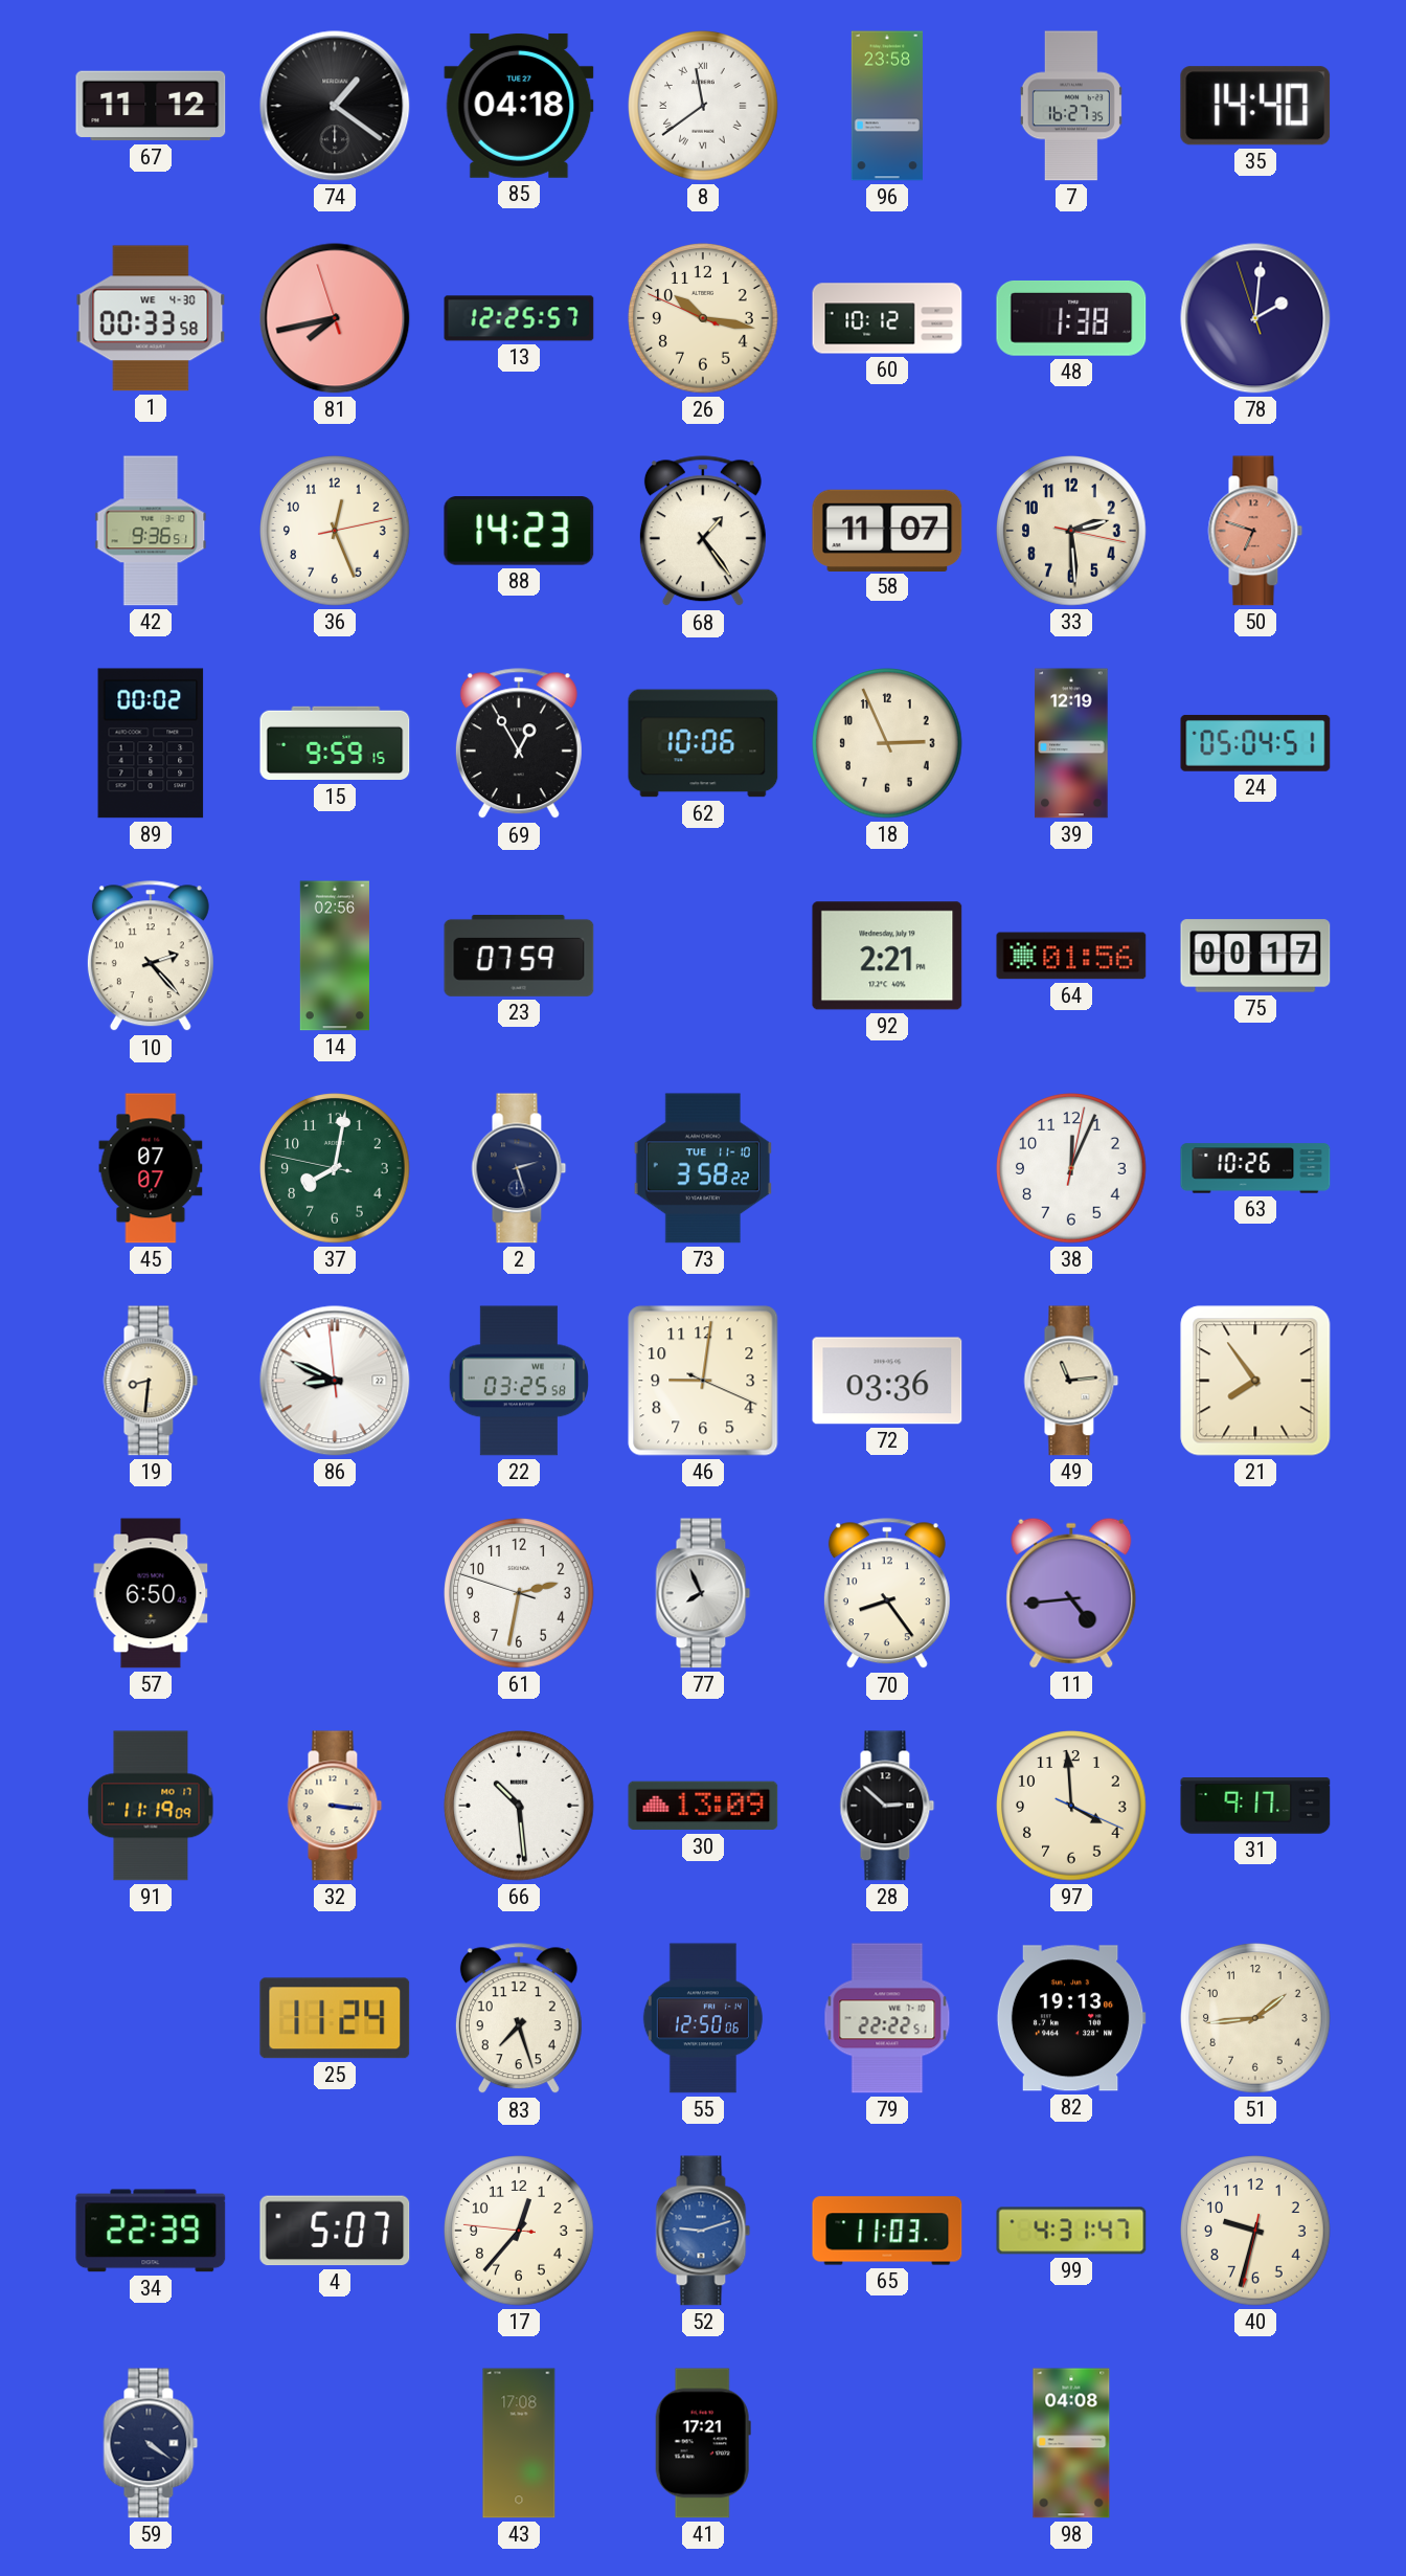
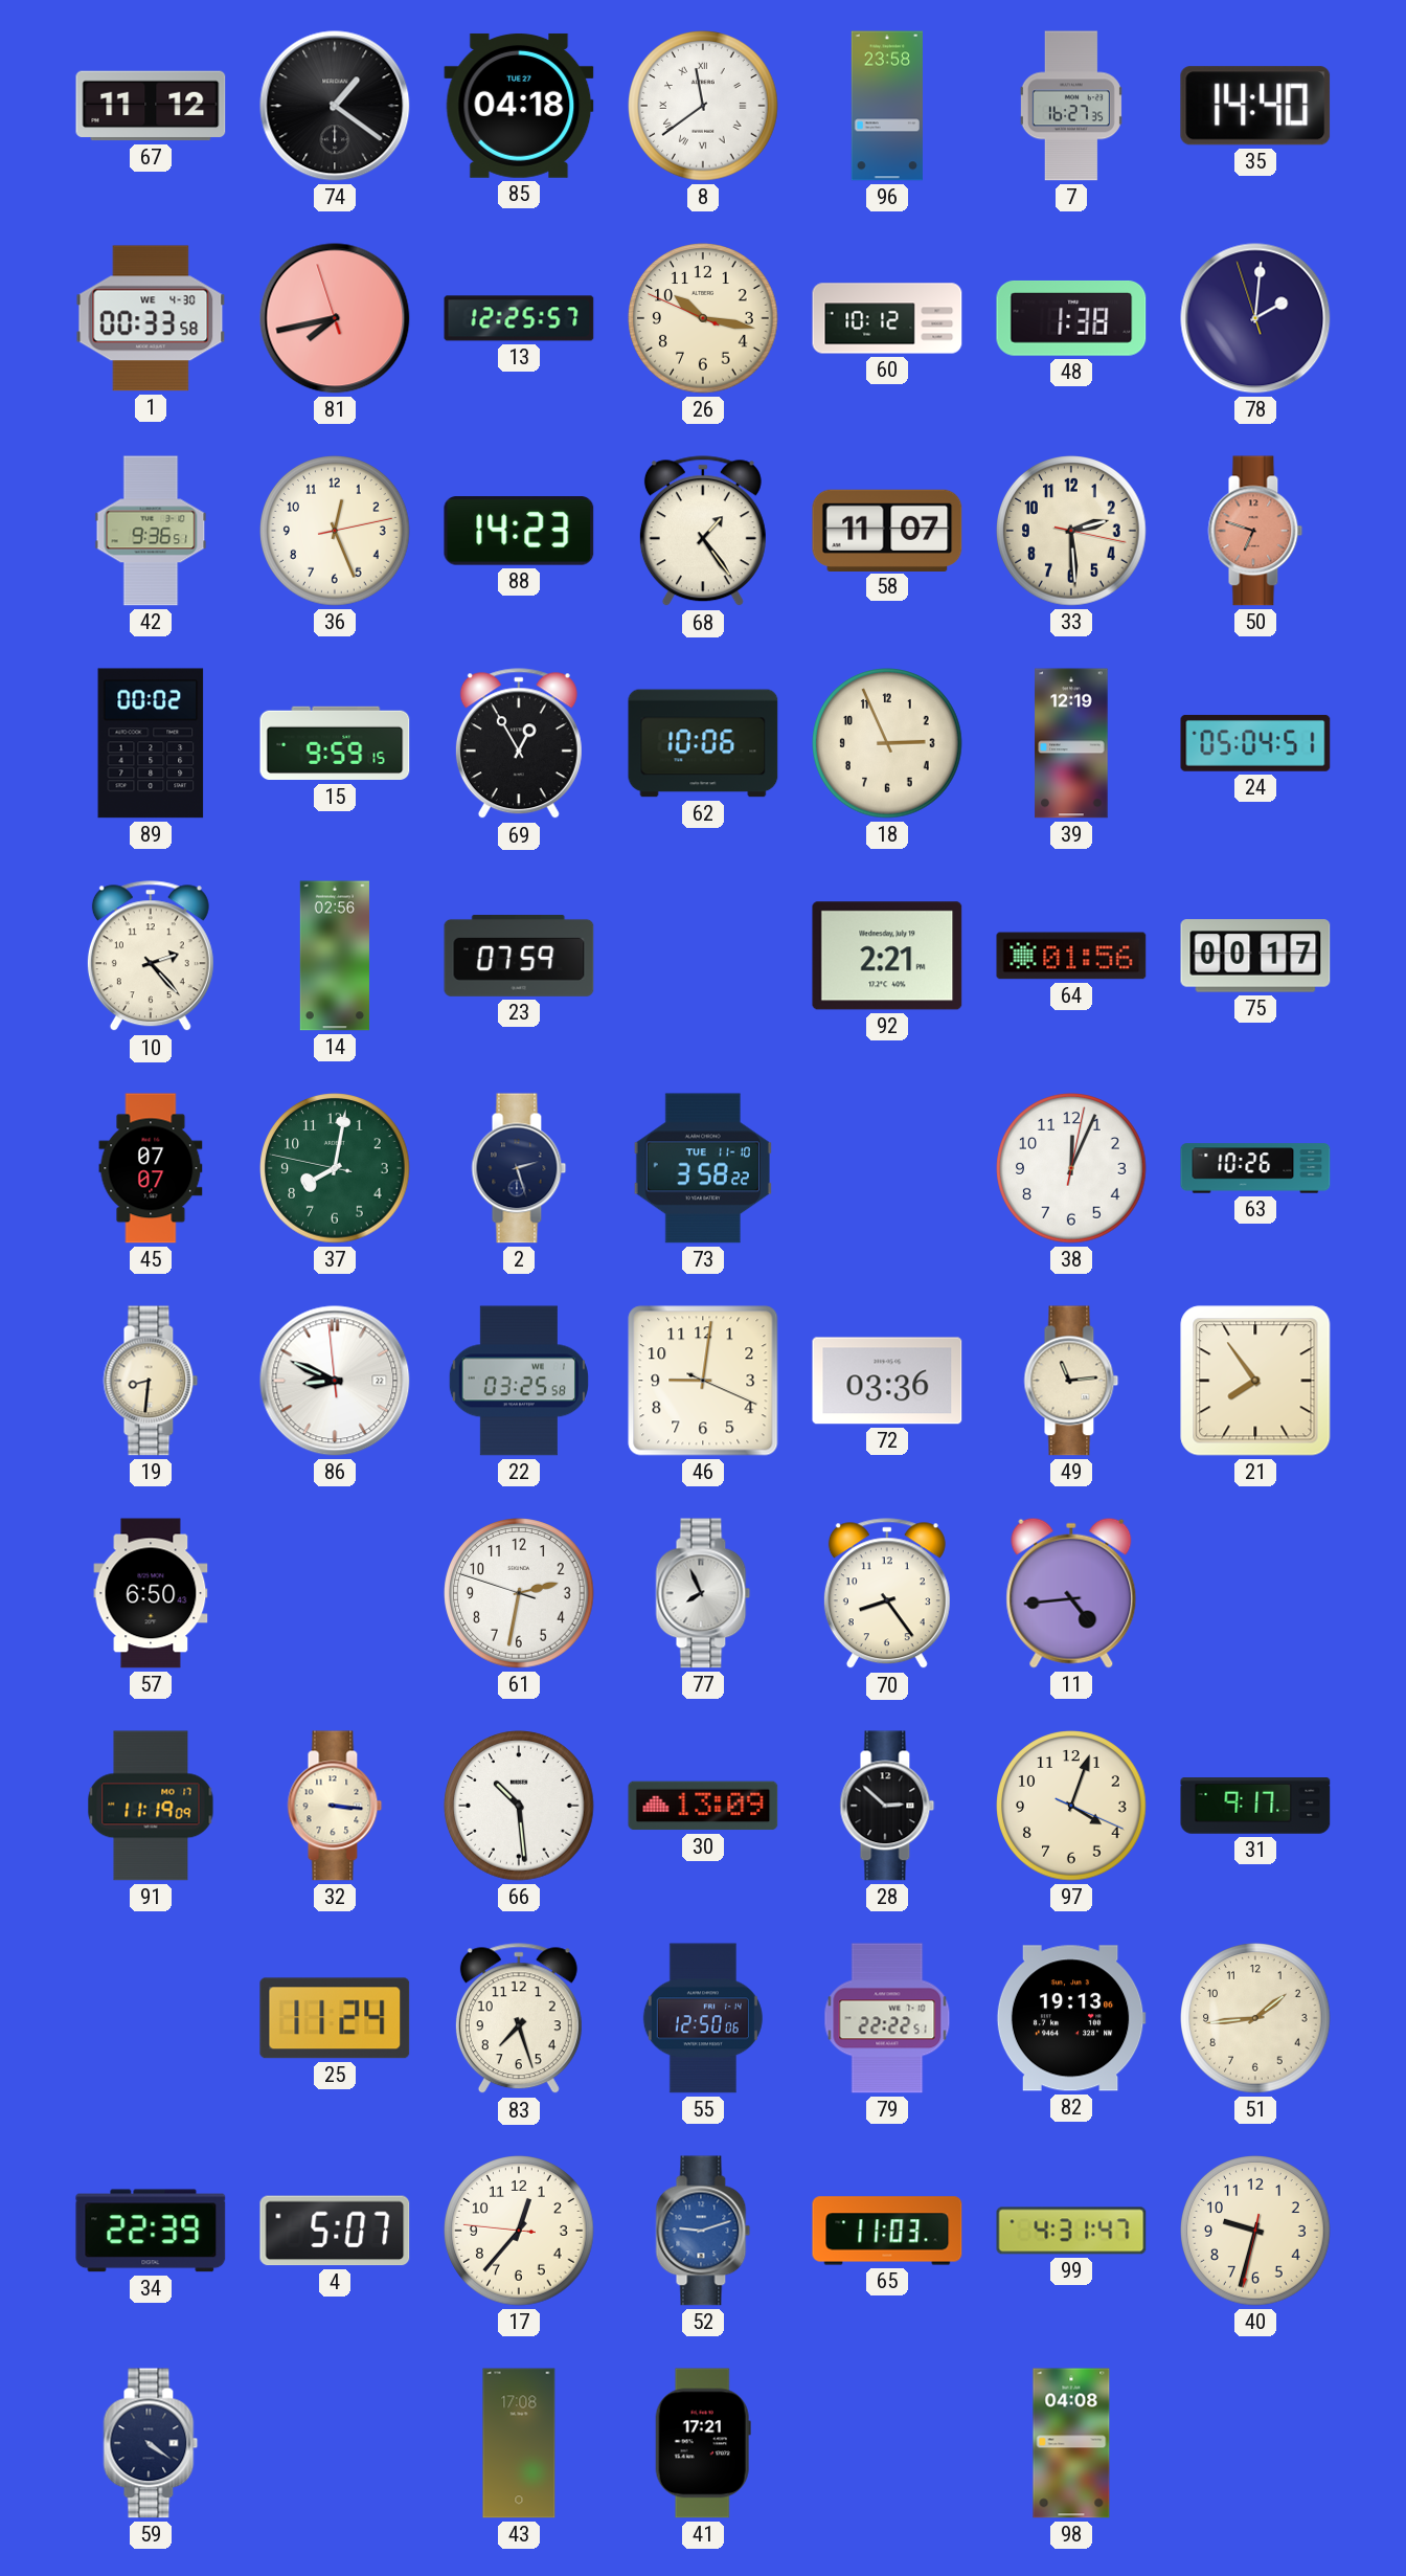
97: 3:59 -> 4:03
